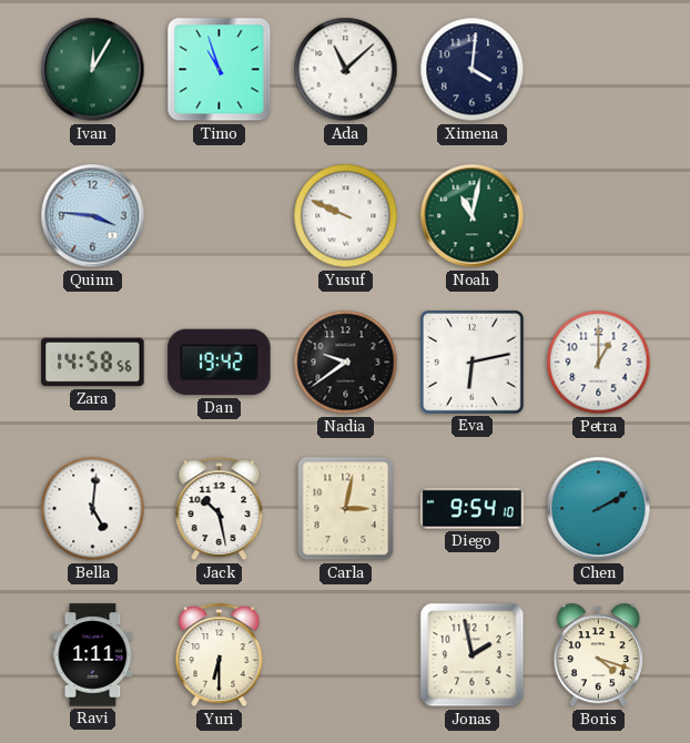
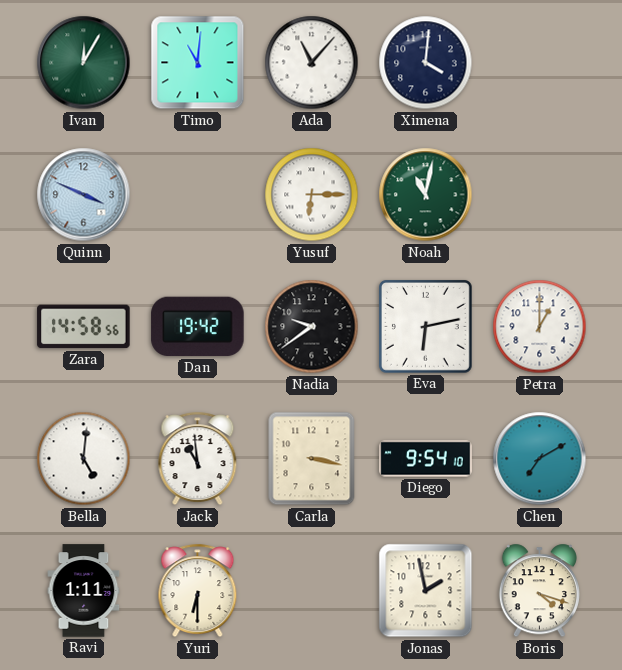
Timo: 10:57 -> 11:01
Ada: 11:08 -> 11:07
Quinn: 3:46 -> 3:49
Yusuf: 9:49 -> 6:15
Jack: 10:28 -> 10:59
Carla: 3:02 -> 3:17
Chen: 2:10 -> 7:10
